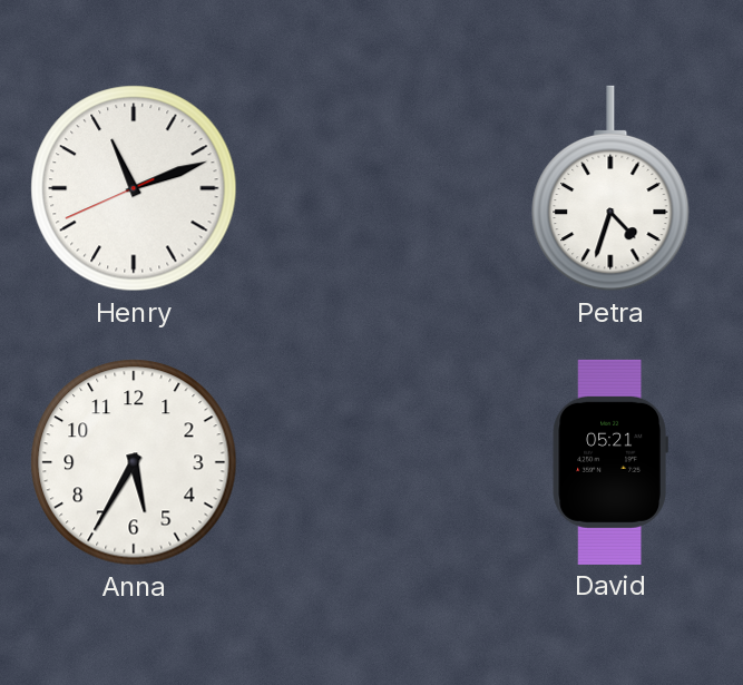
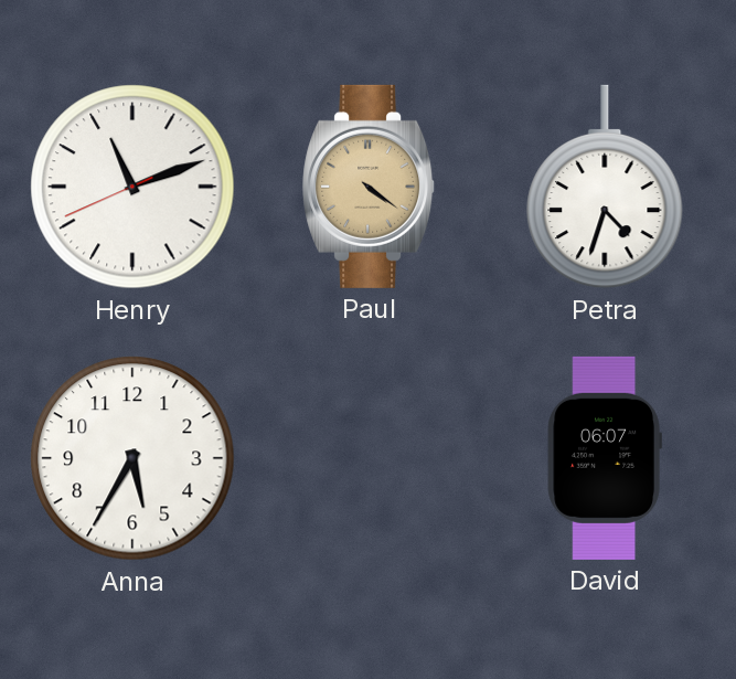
Paul: none -> 4:21
David: 05:21 -> 06:07
